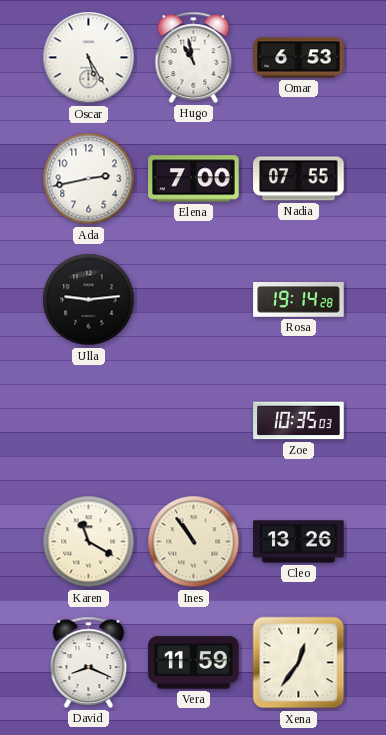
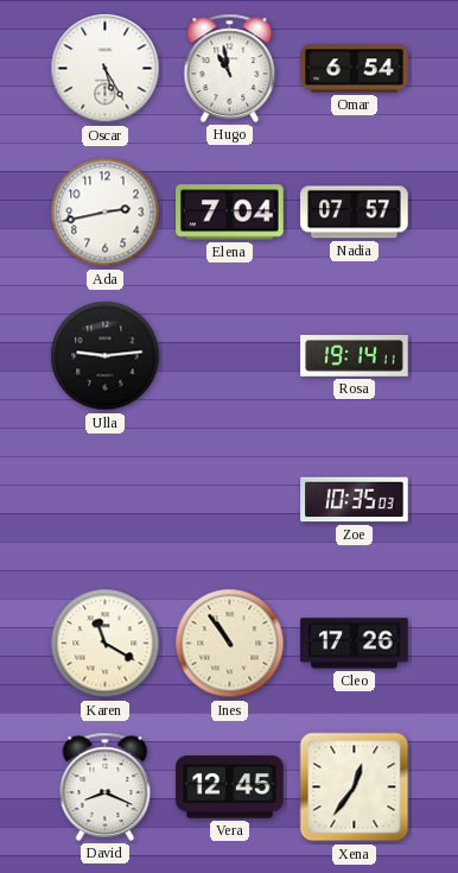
Omar: 6:53 -> 6:54
Elena: 7:00 -> 7:04
Nadia: 07:55 -> 07:57
Rosa: 19:14:28 -> 19:14:11
Cleo: 13:26 -> 17:26
Vera: 11:59 -> 12:45
